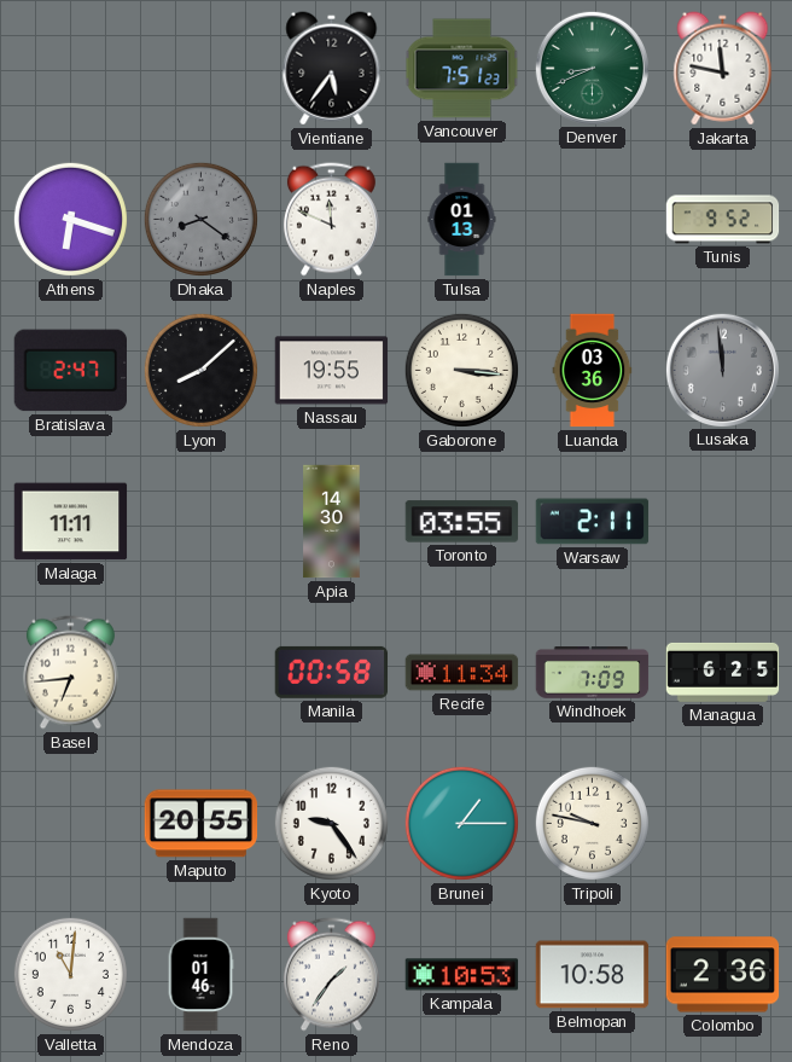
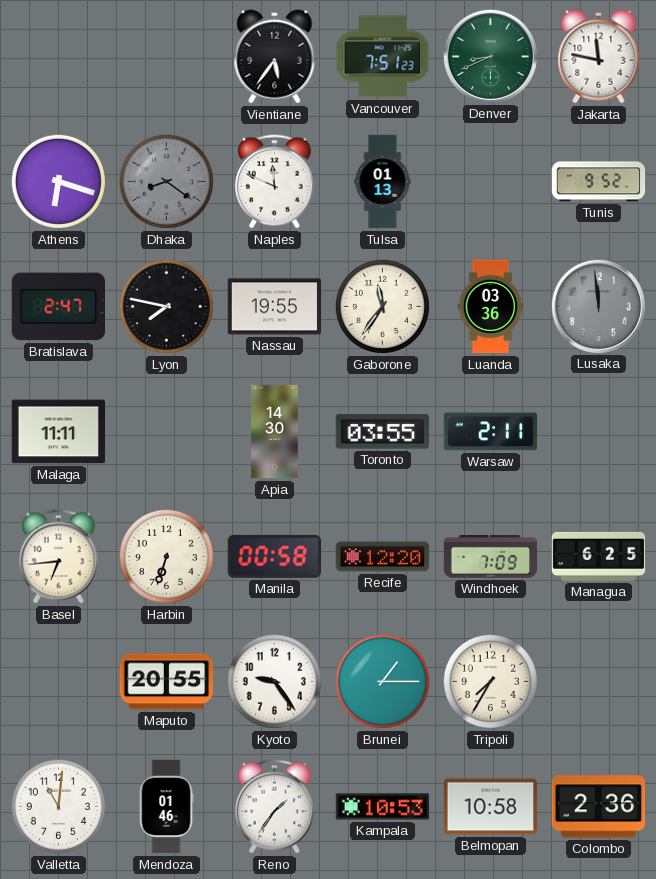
Lyon: 8:08 -> 7:47
Gaborone: 3:16 -> 11:36
Harbin: none -> 6:33
Recife: 11:34 -> 12:20
Tripoli: 9:47 -> 7:35
